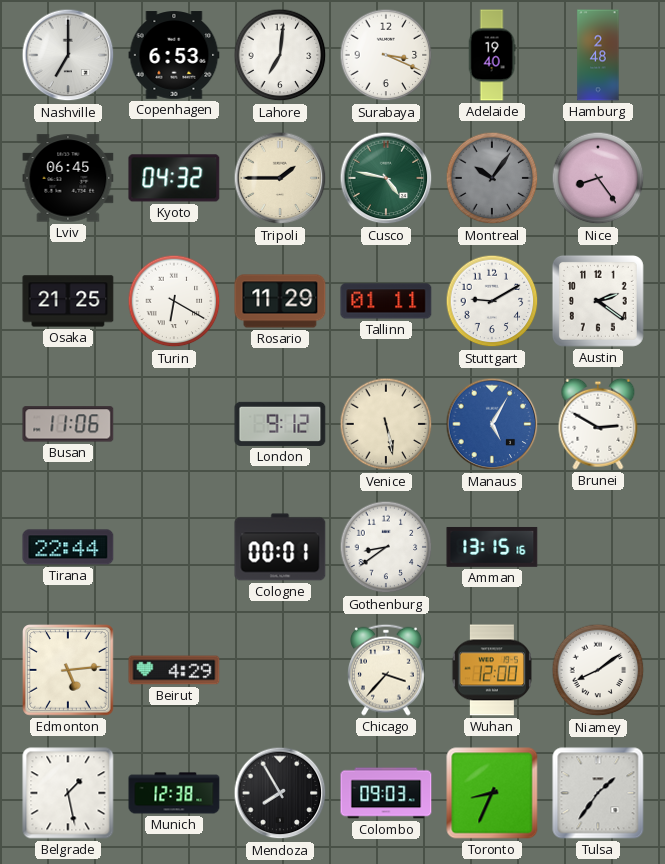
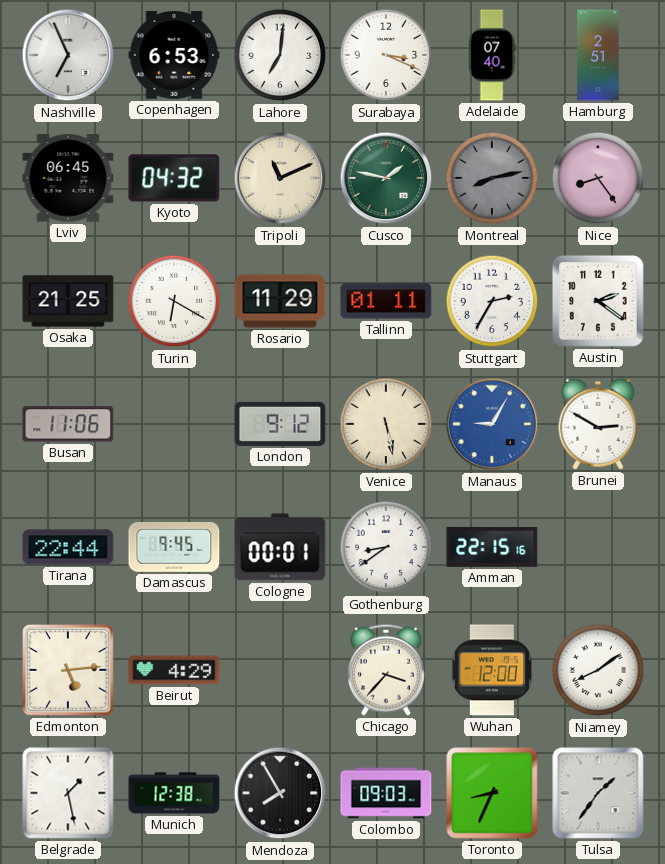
Nashville: 7:00 -> 6:56
Adelaide: 19:40 -> 07:40
Hamburg: 2:48 -> 2:51
Tripoli: 1:45 -> 11:11
Cusco: 4:47 -> 1:47
Montreal: 10:06 -> 8:13
Stuttgart: 9:10 -> 2:35
Manaus: 5:05 -> 9:05
Damascus: none -> 9:45
Amman: 13:15 -> 22:15
